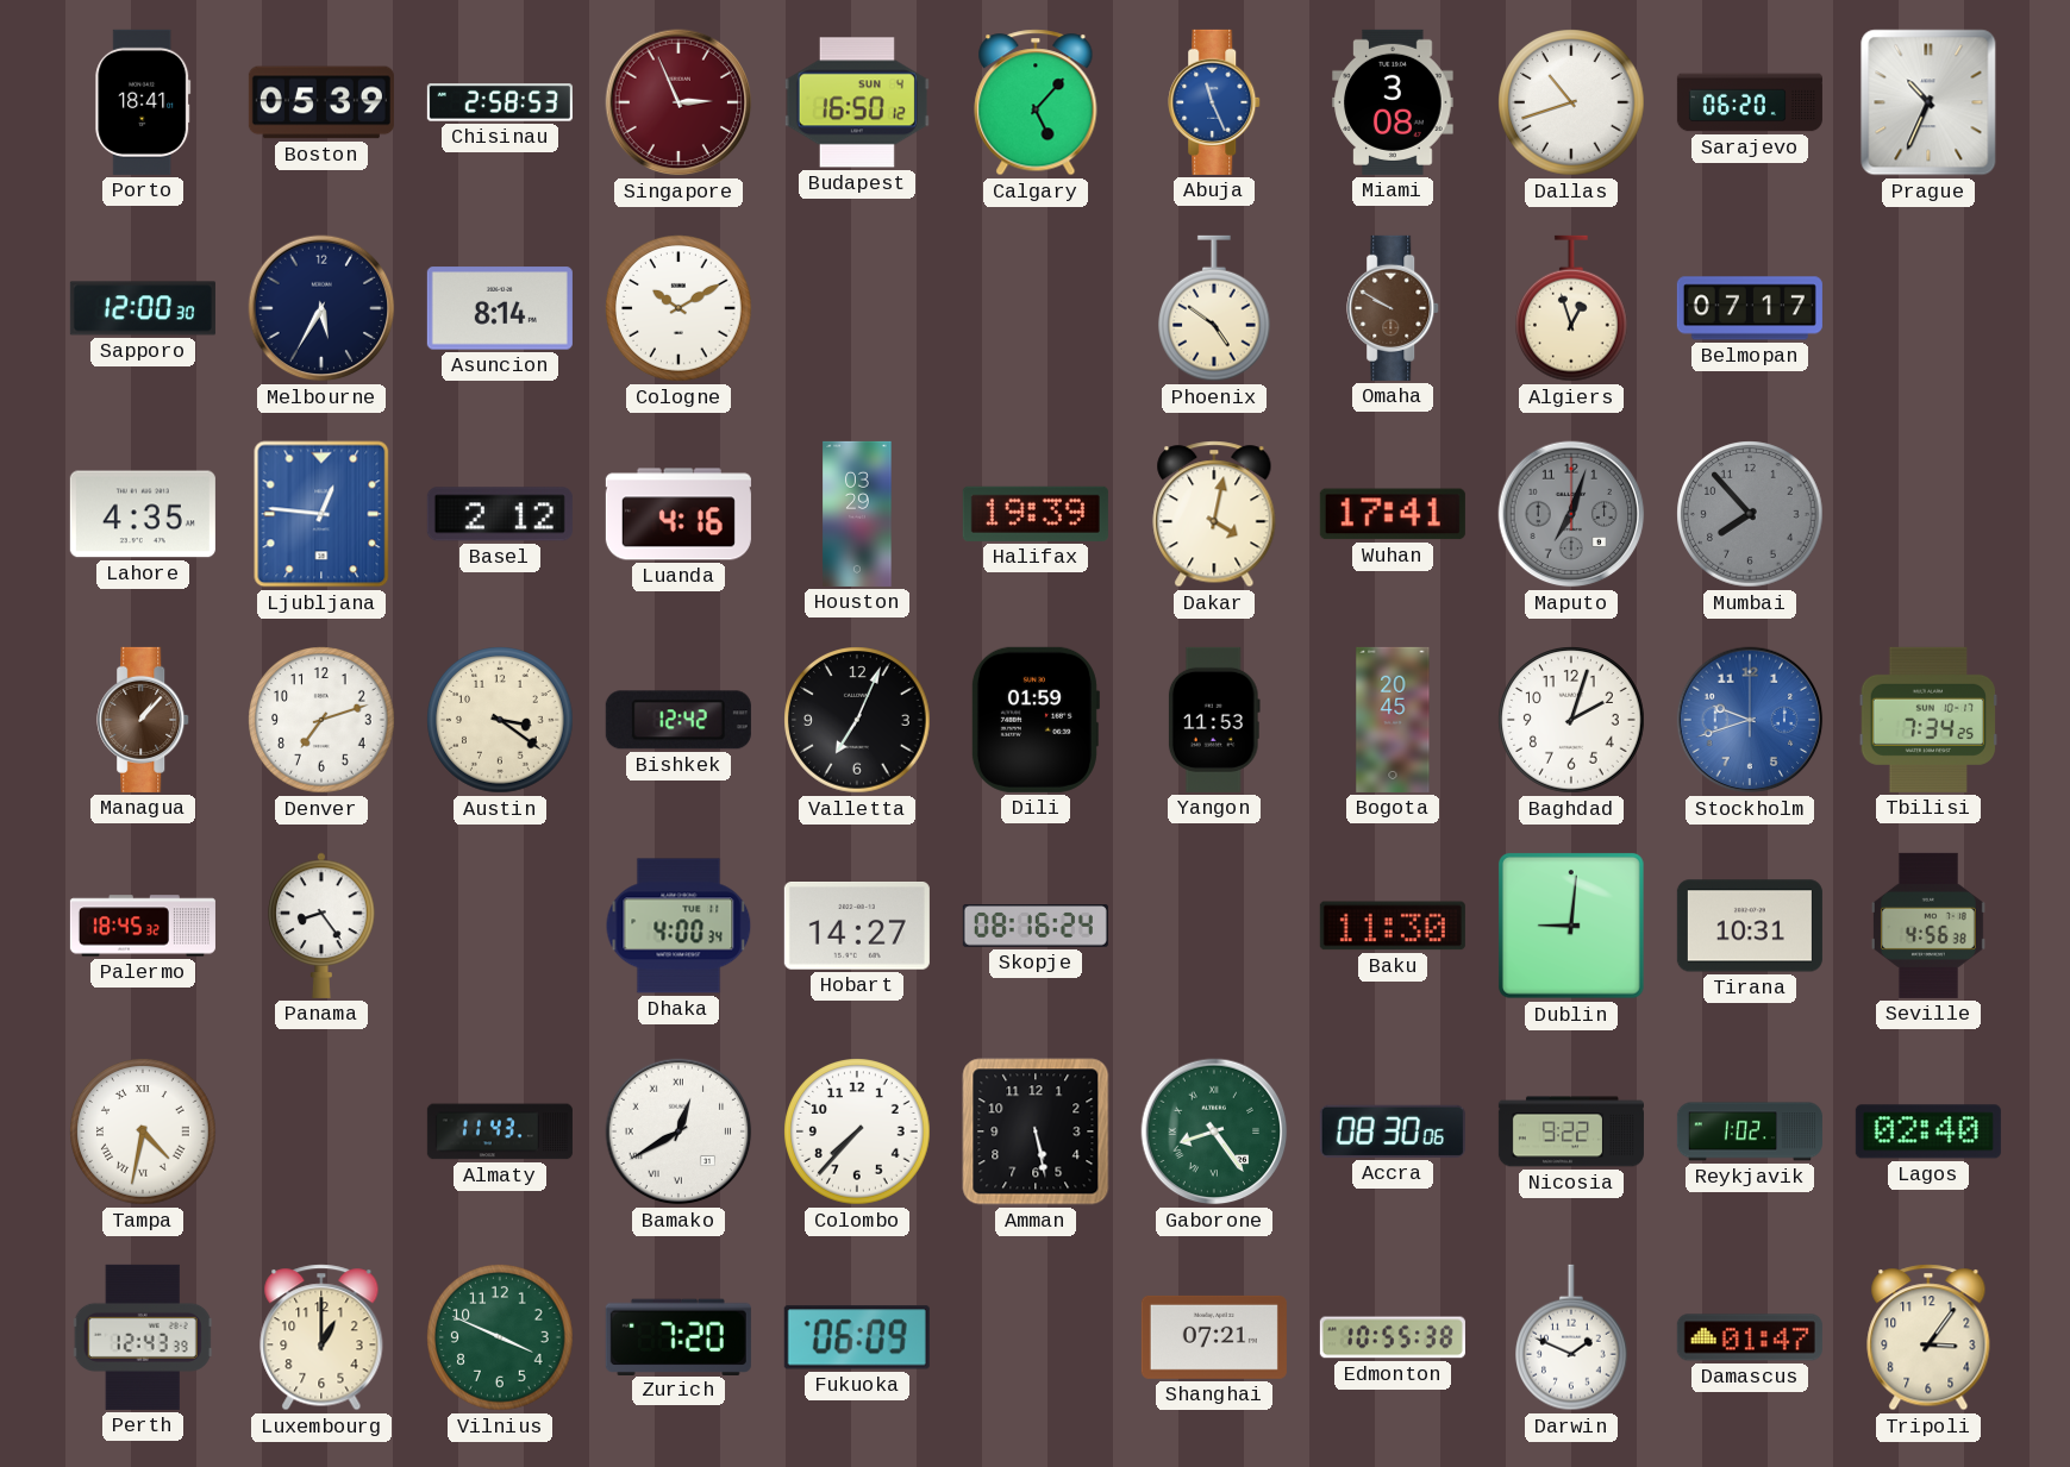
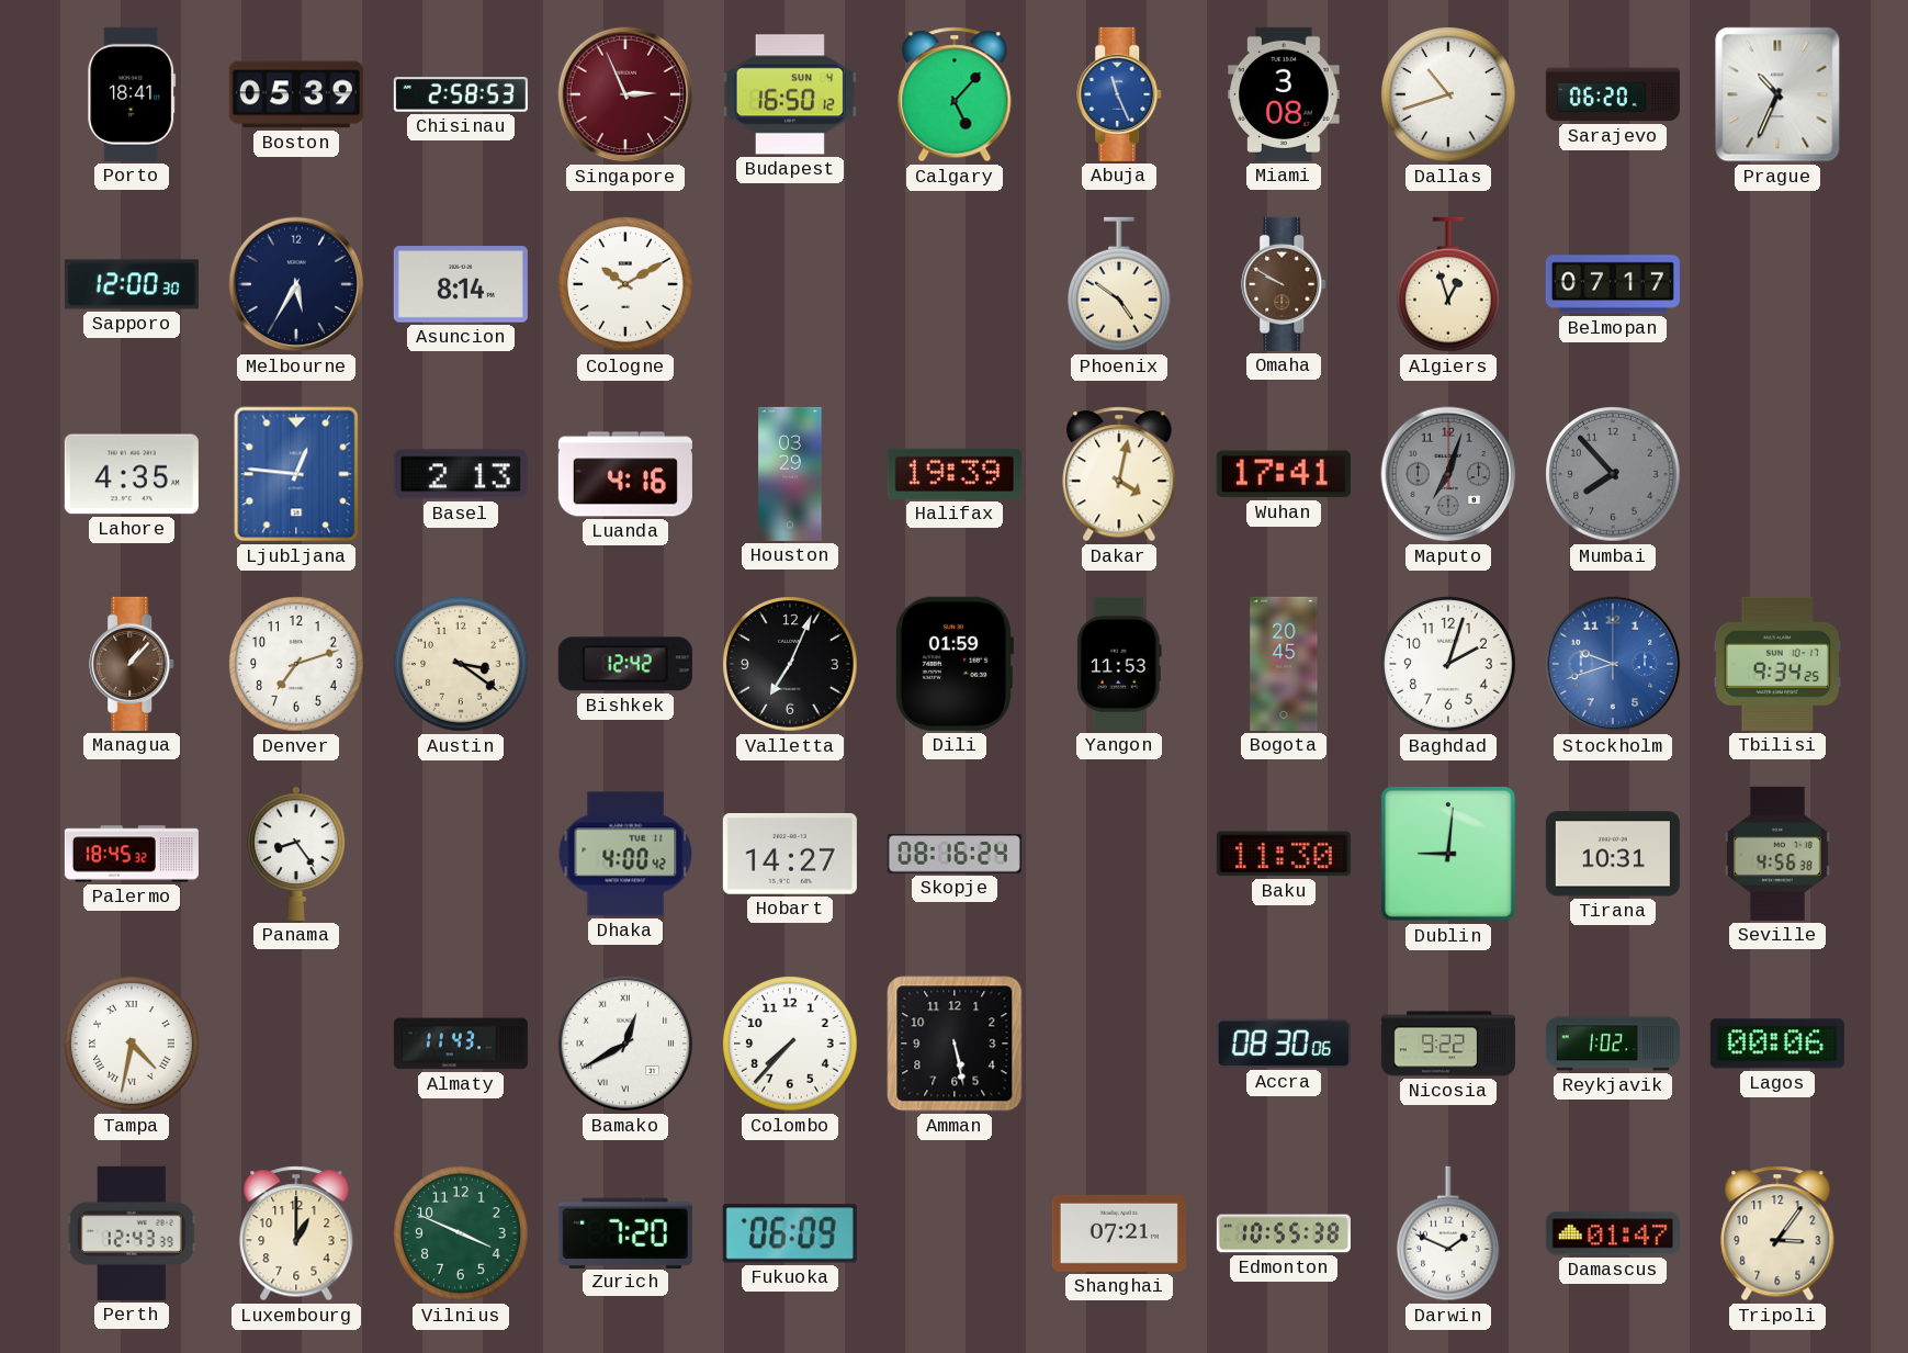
Basel: 2:12 -> 2:13
Tbilisi: 7:34 -> 9:34
Dhaka: 4:00:34 -> 4:00:42
Gaborone: 8:24 -> none
Lagos: 02:40 -> 00:06
